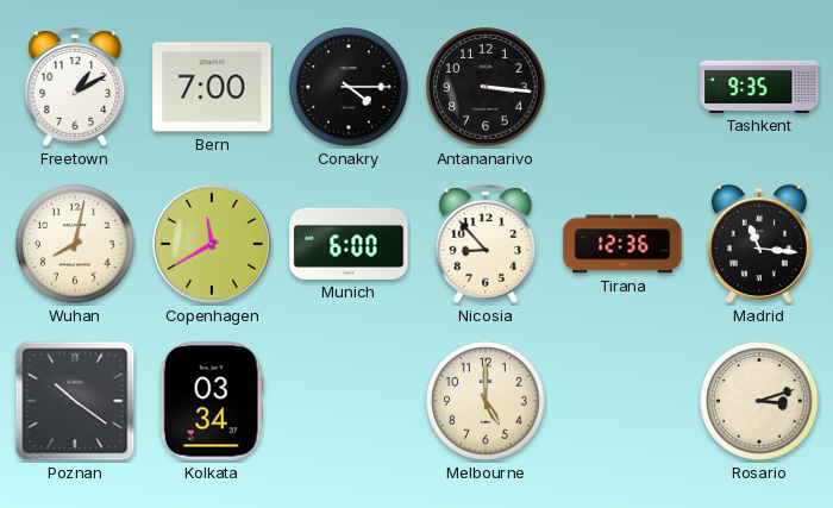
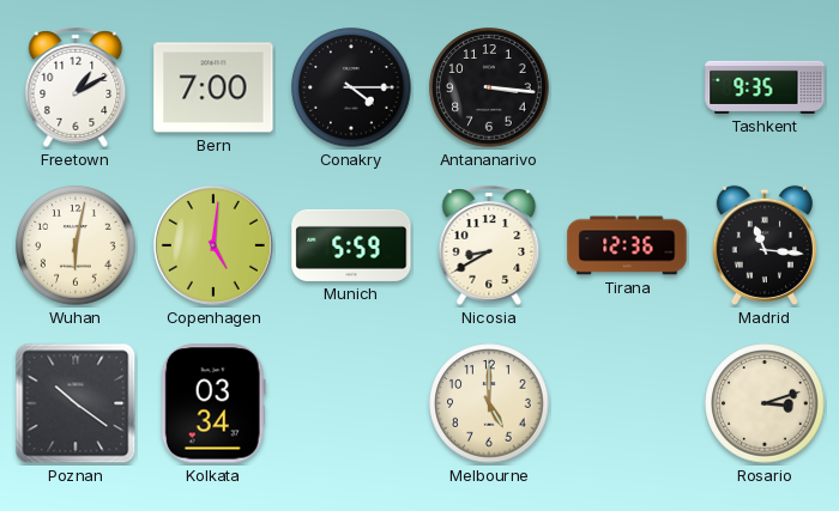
Wuhan: 8:02 -> 6:02
Copenhagen: 11:40 -> 5:01
Munich: 6:00 -> 5:59
Nicosia: 8:53 -> 8:40
